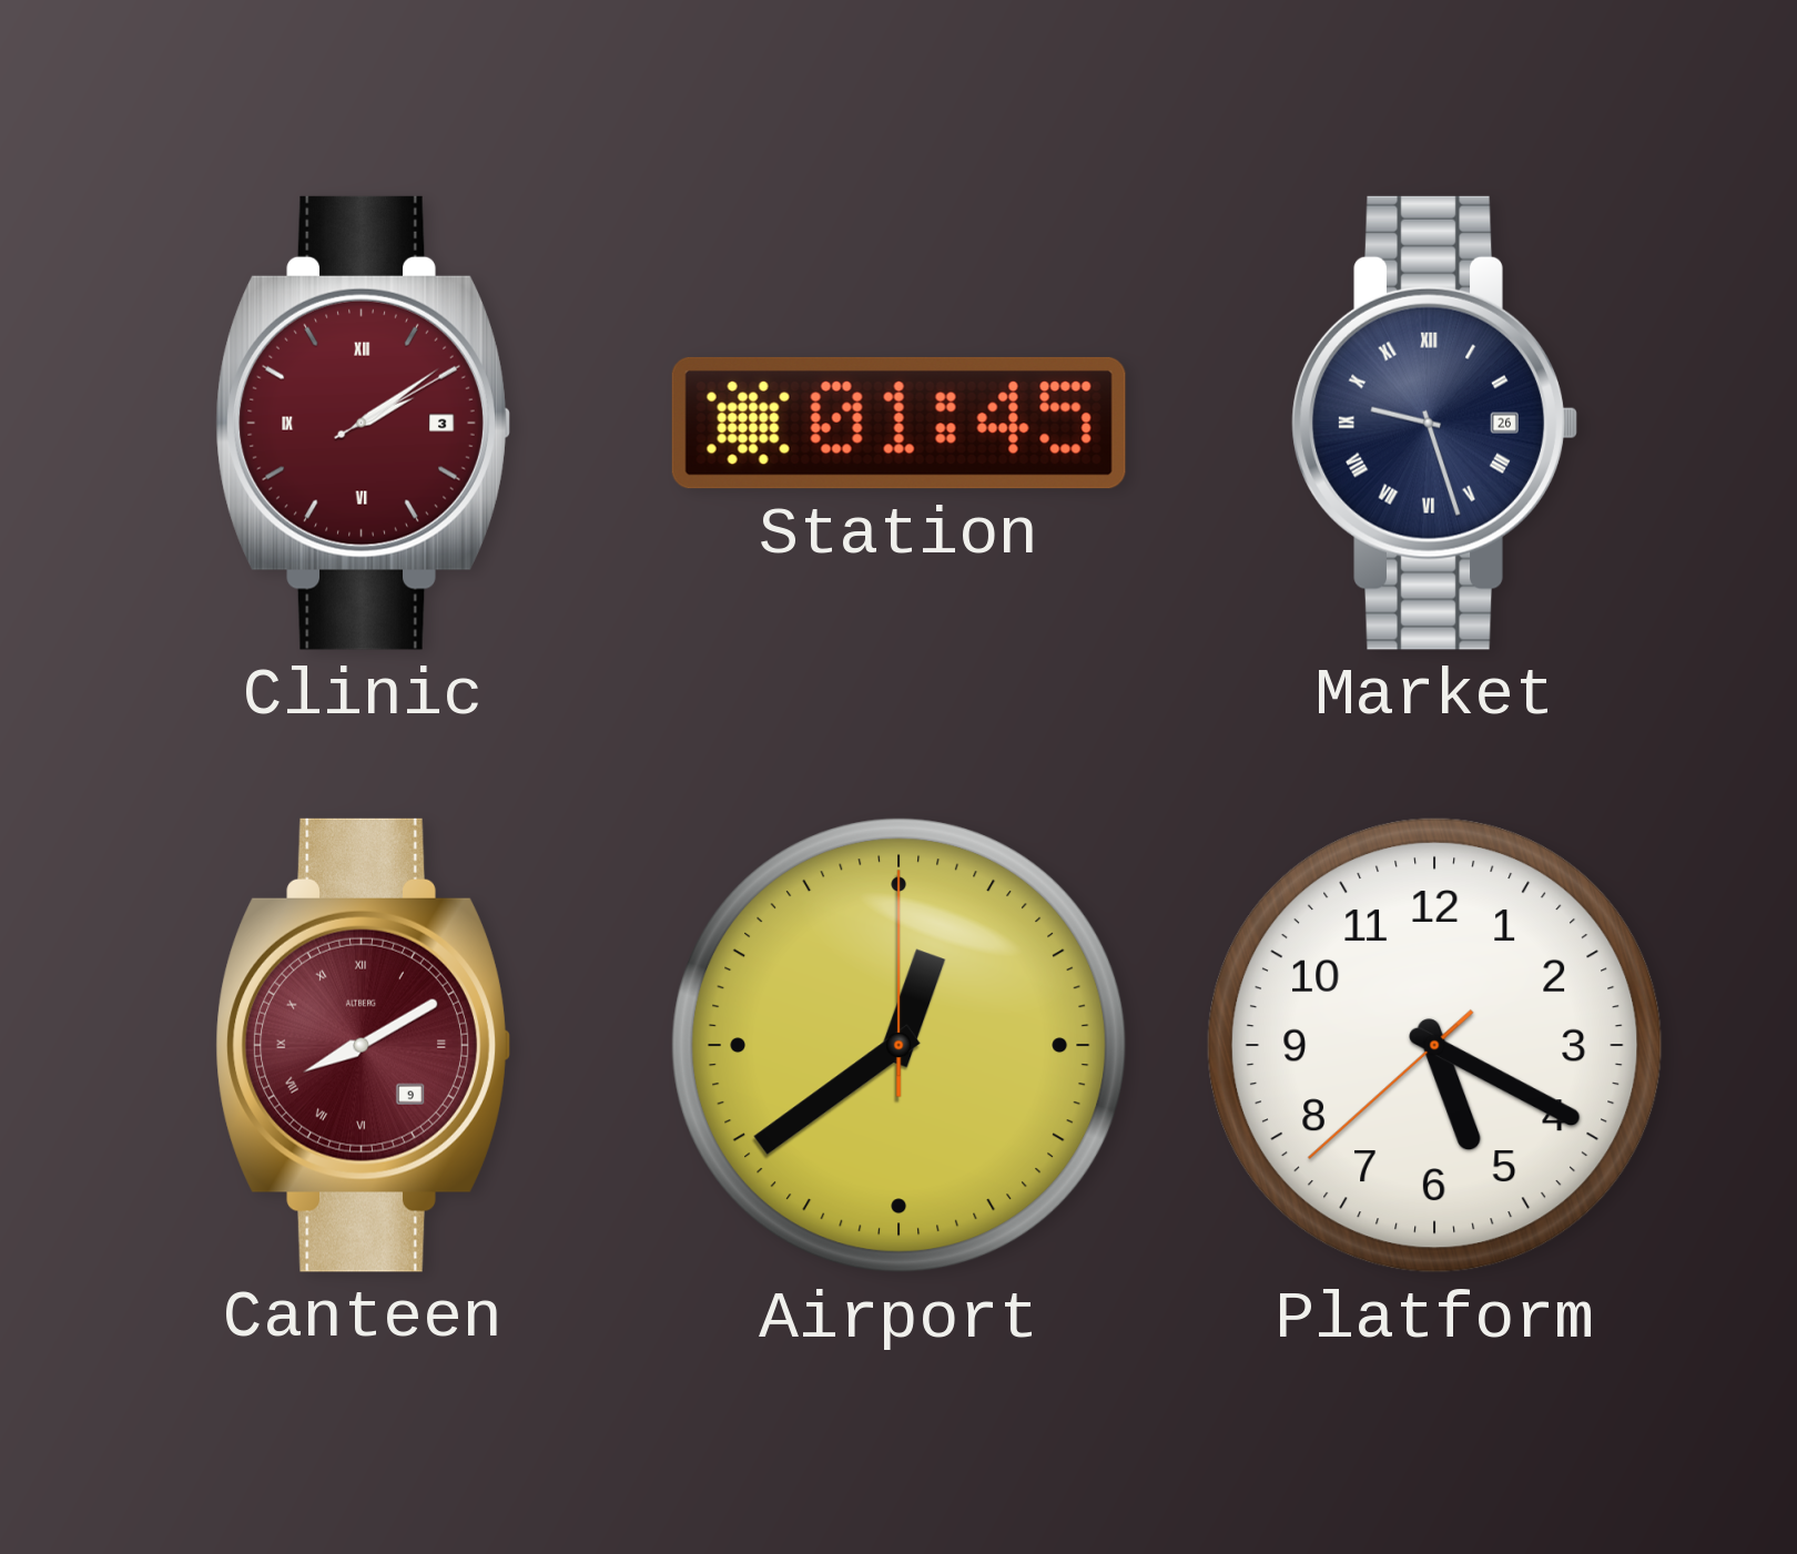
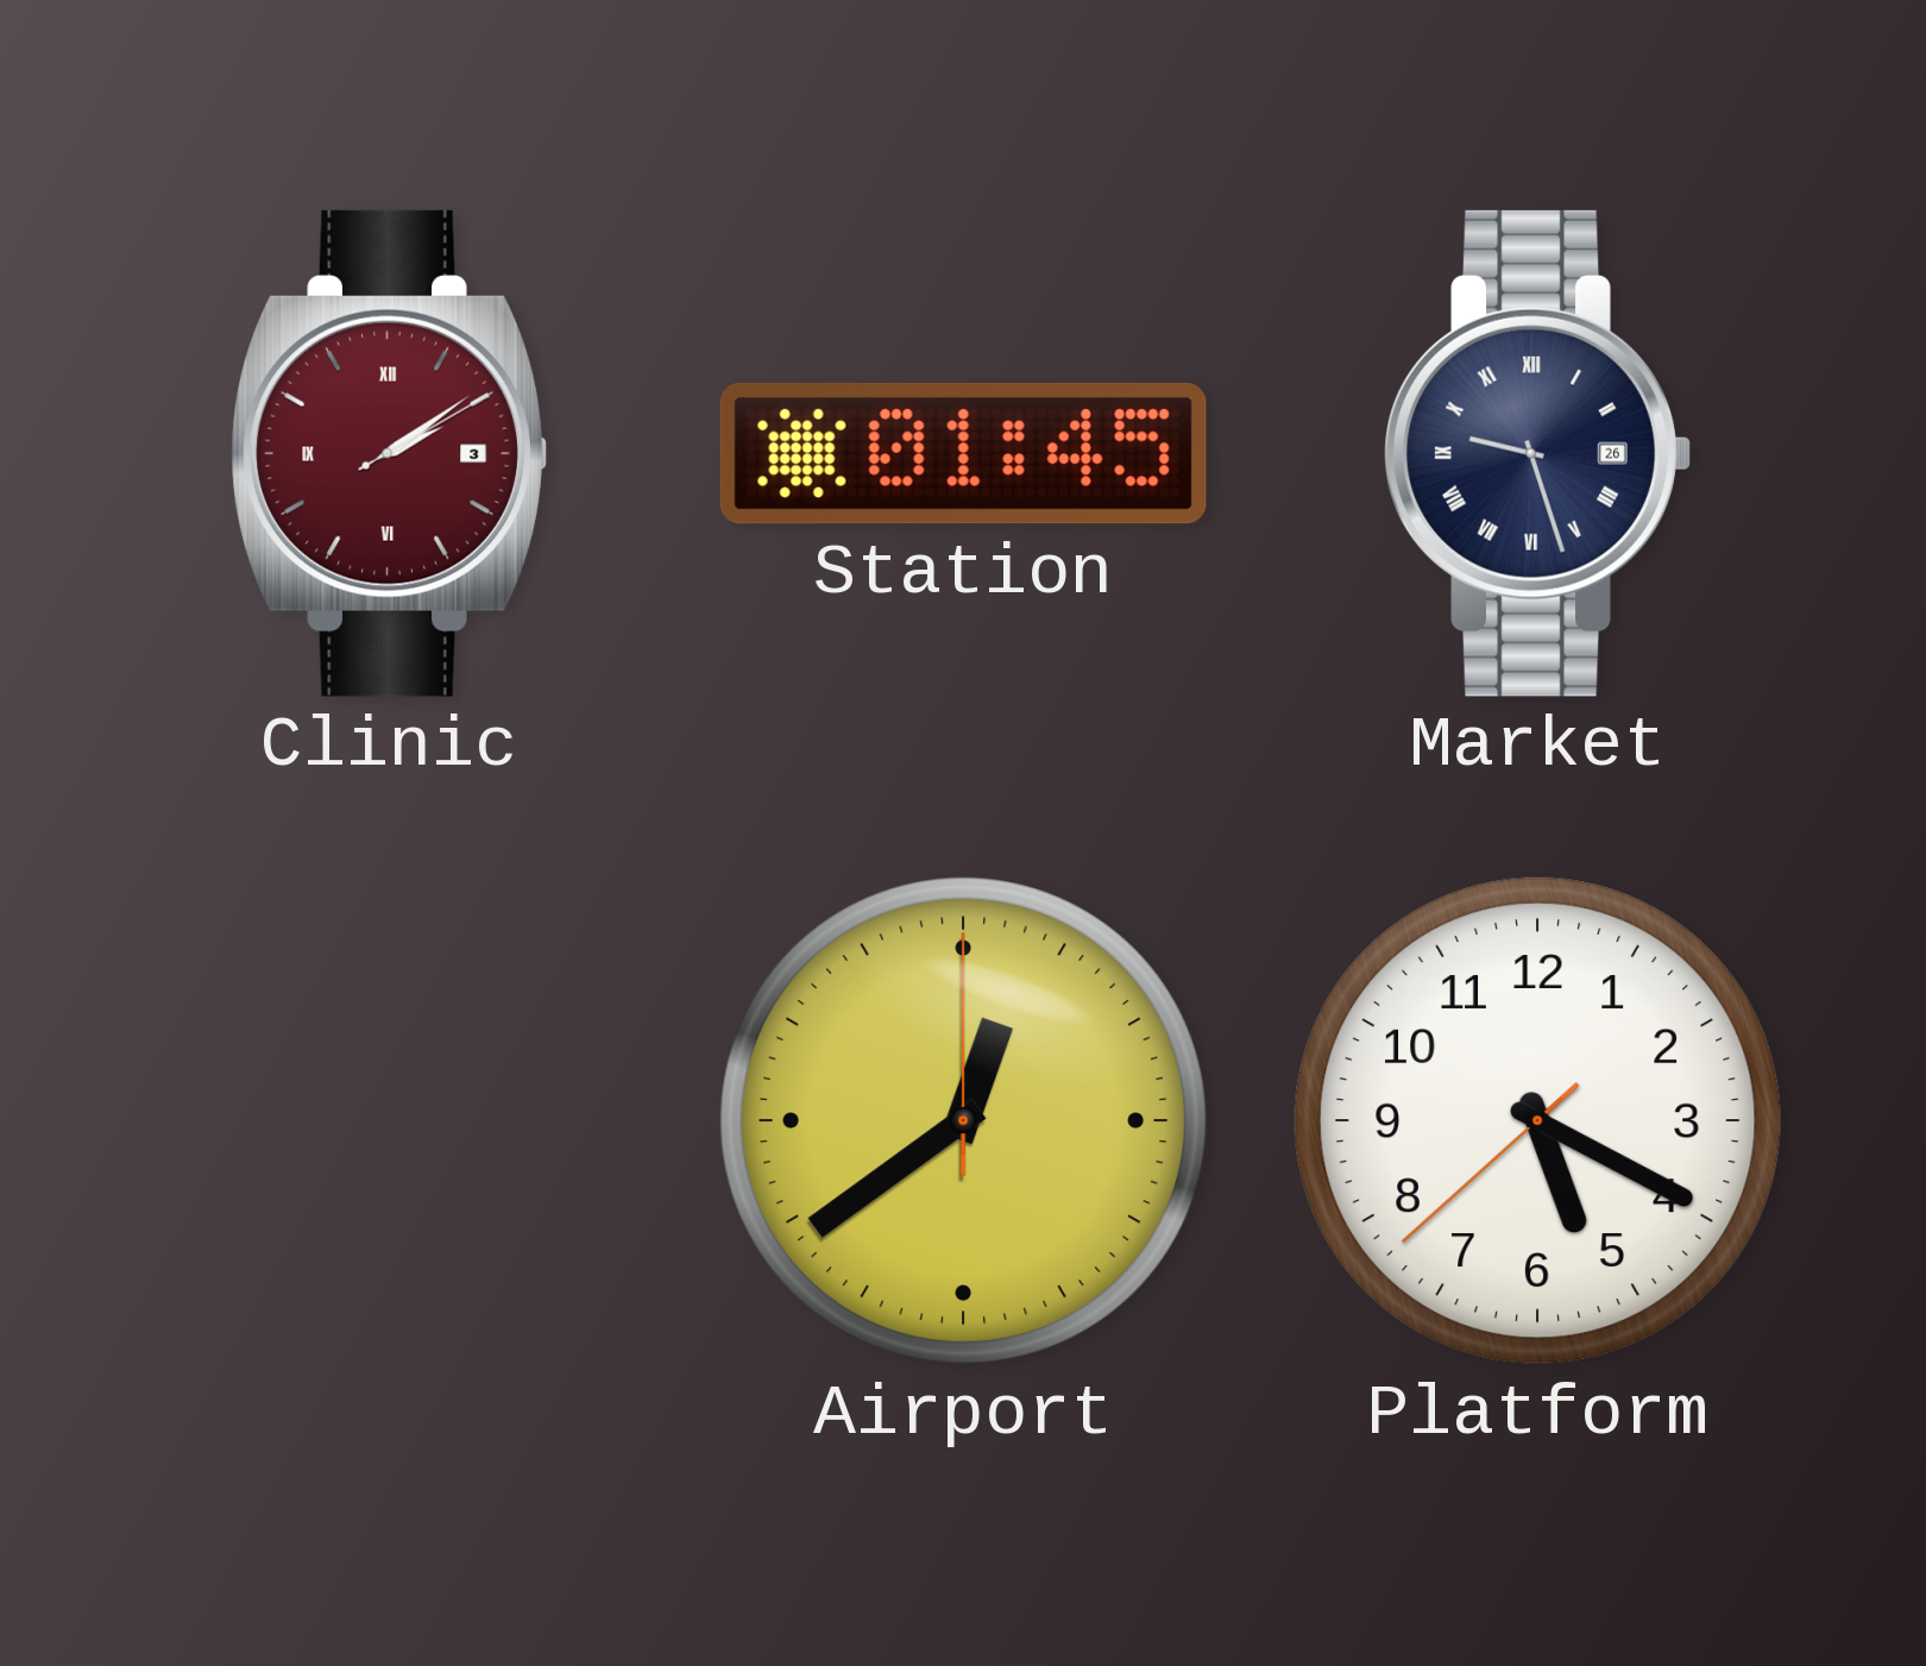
Canteen: 8:10 -> none
